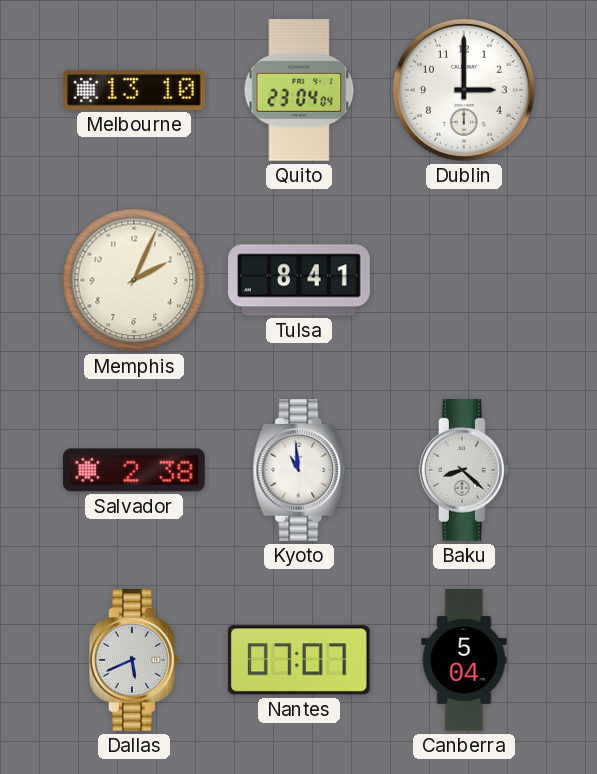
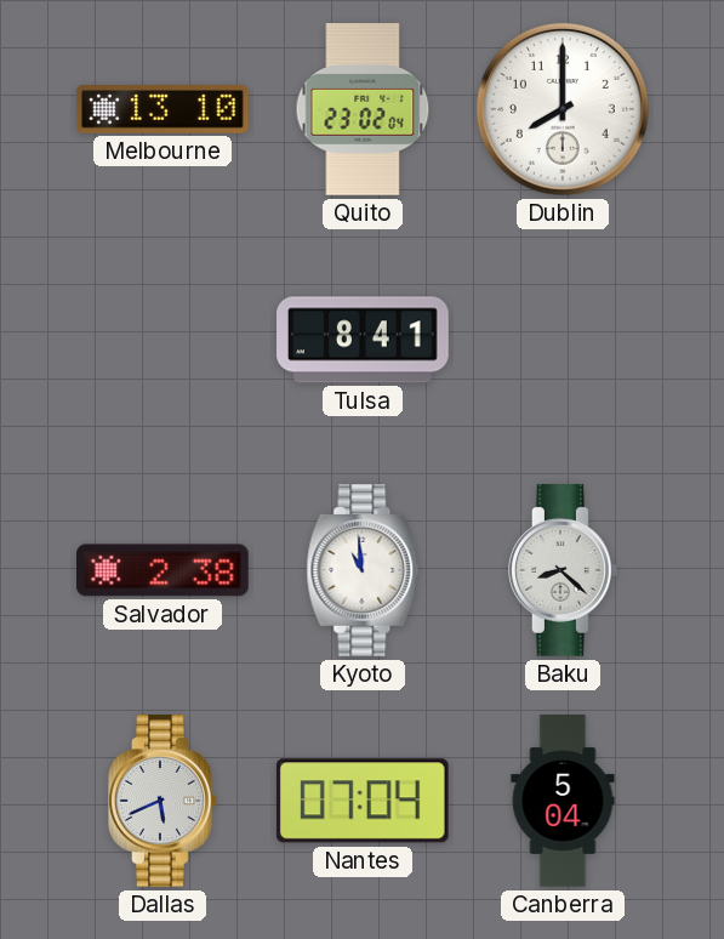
Quito: 23:04 -> 23:02
Dublin: 3:00 -> 8:00
Memphis: 2:04 -> none
Nantes: 07:07 -> 07:04
